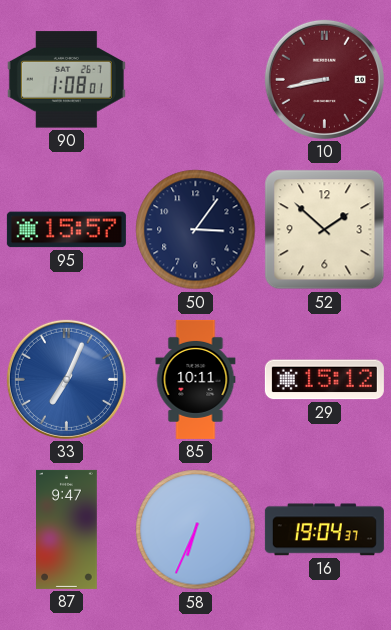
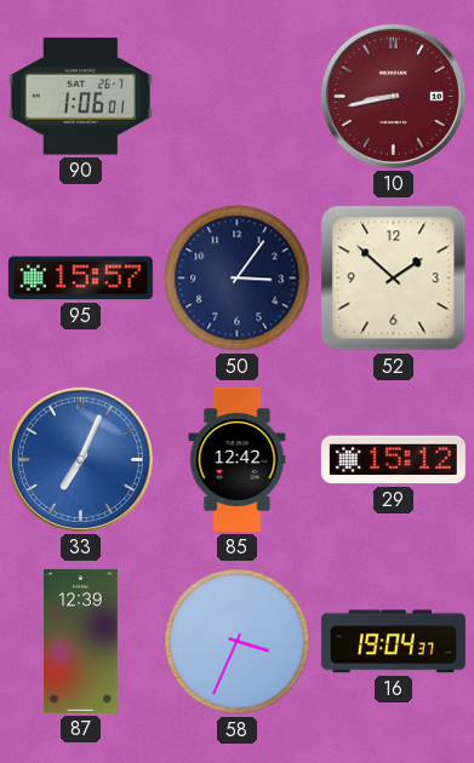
90: 1:08 -> 1:06
85: 10:11 -> 12:42
87: 9:47 -> 12:39
58: 6:34 -> 3:34
